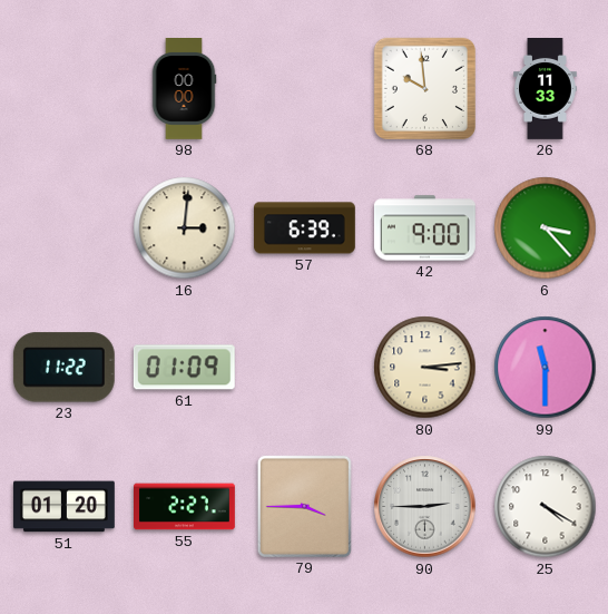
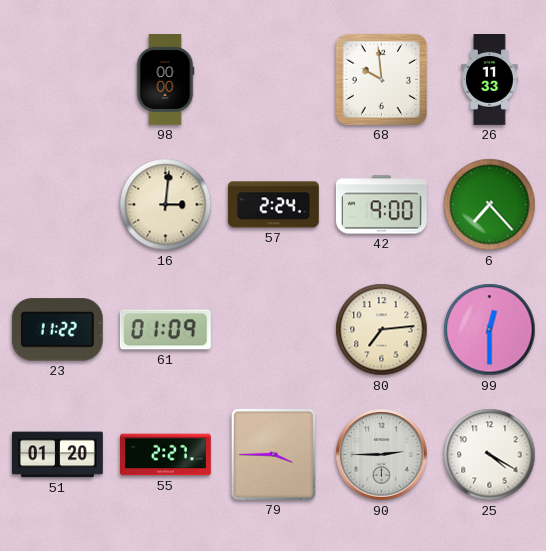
57: 6:39 -> 2:24
6: 3:23 -> 7:23
80: 3:14 -> 7:14
99: 11:30 -> 12:30
